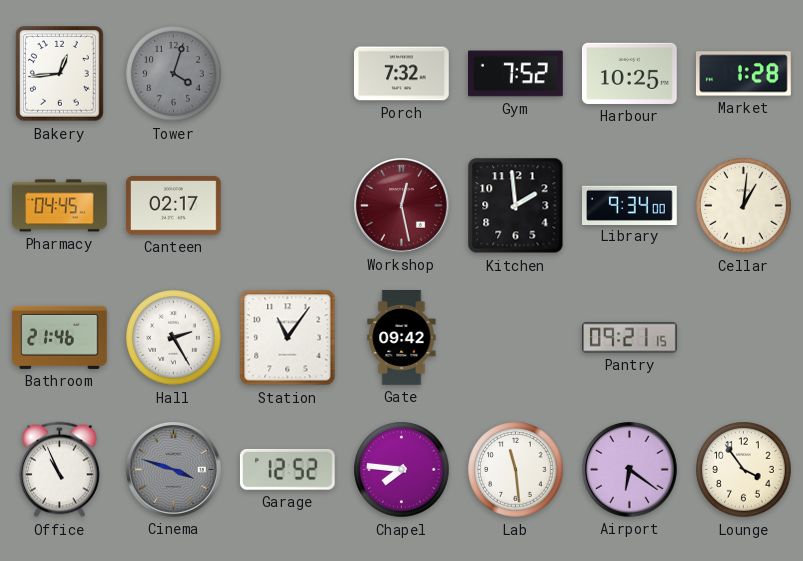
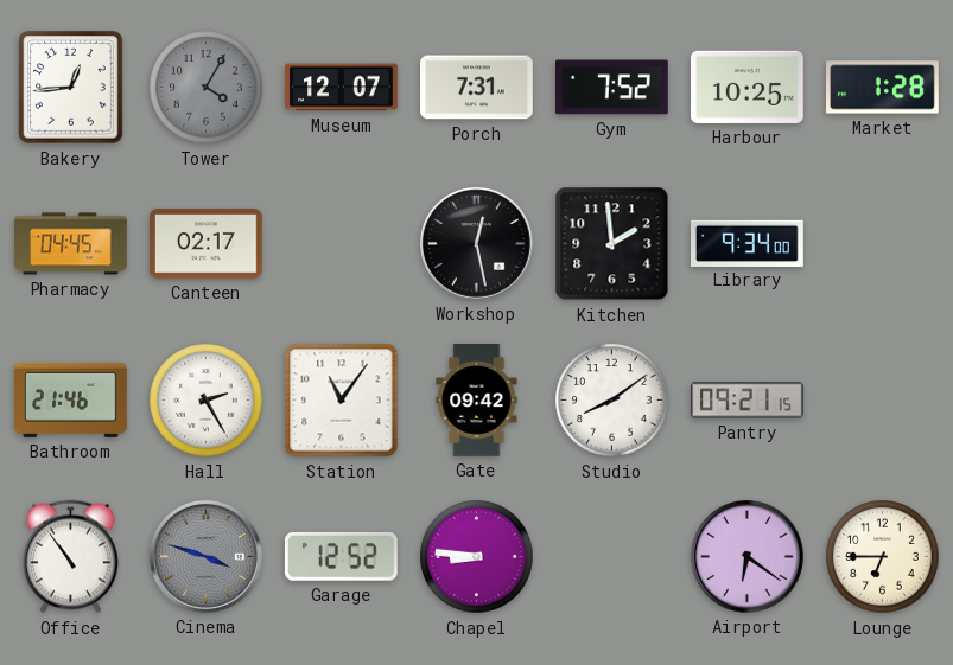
Tower: 4:03 -> 4:05
Museum: none -> 12:07
Porch: 7:32 -> 7:31
Workshop dial: burgundy -> black
Cellar: 1:01 -> none
Studio: none -> 8:09
Office: 10:56 -> 10:54
Chapel: 7:46 -> 8:46
Lab: 11:29 -> none
Lounge: 3:54 -> 6:45
